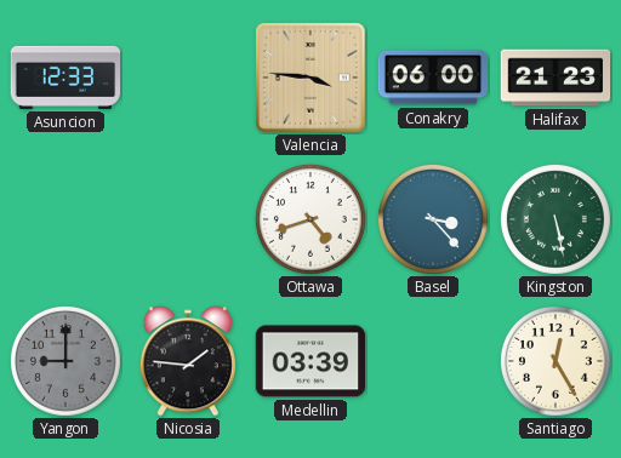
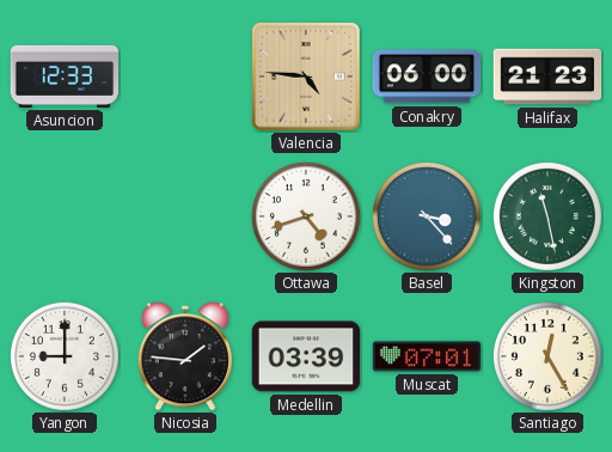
Valencia: 3:46 -> 4:46
Kingston: 5:28 -> 11:28
Yangon dial: grey -> white
Muscat: none -> 07:01
